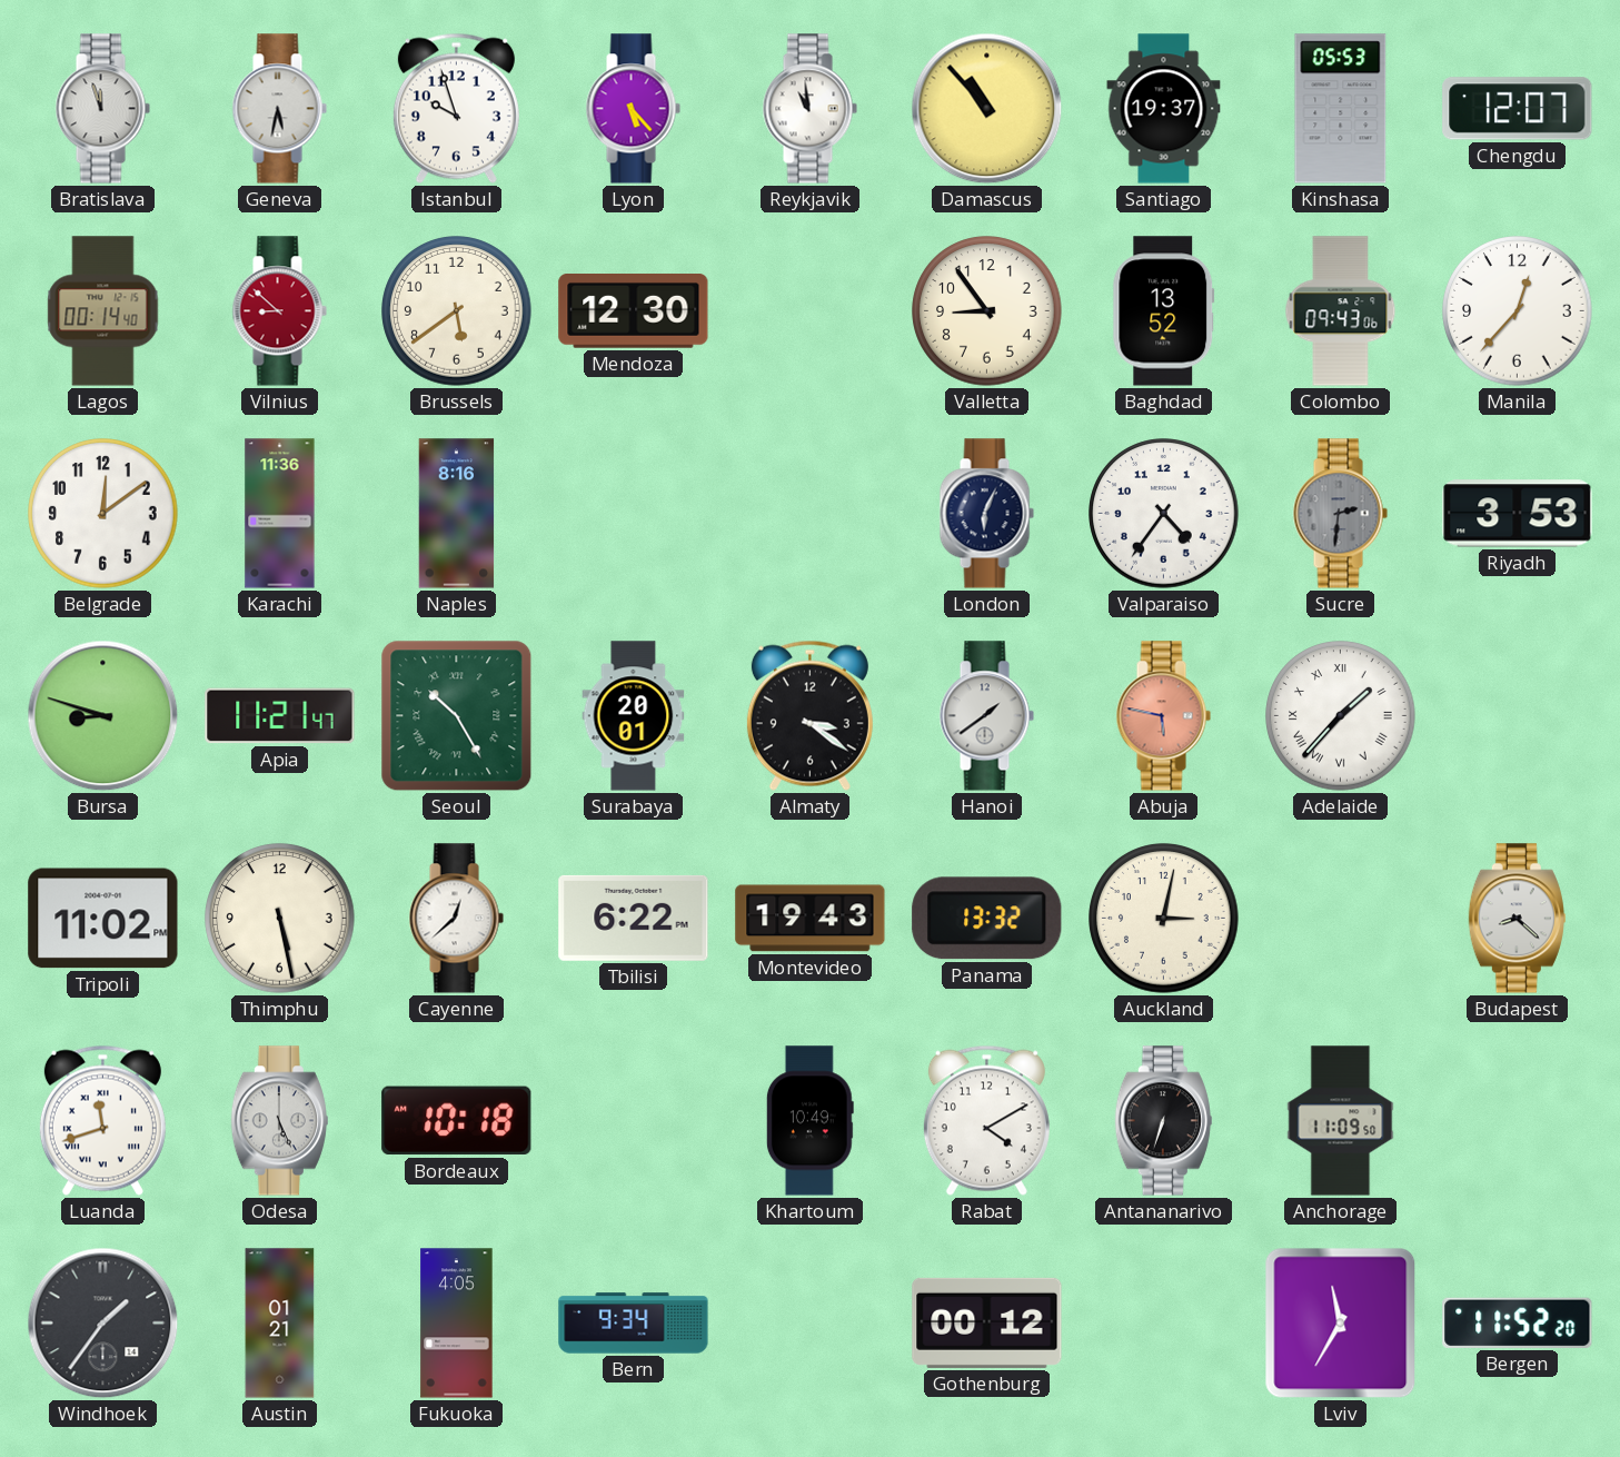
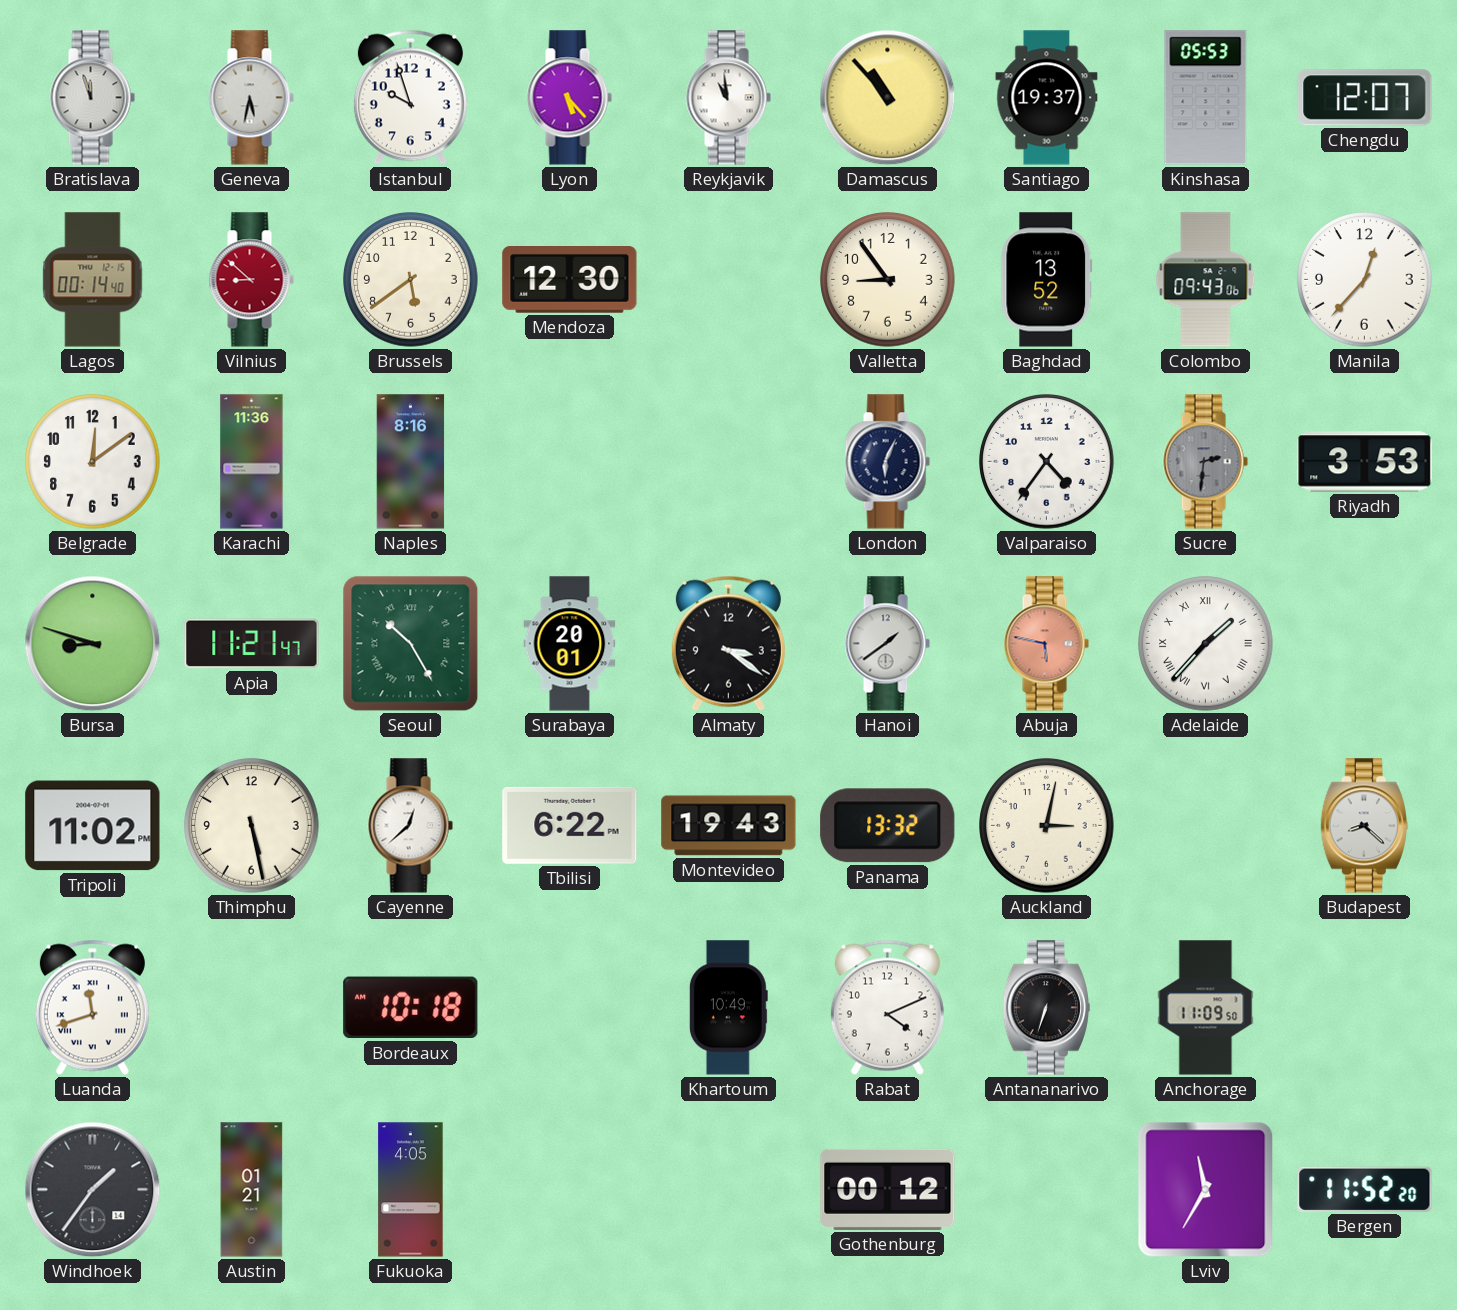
Odesa: 5:26 -> none
Rabat: 4:10 -> 4:11
Bern: 9:34 -> none
